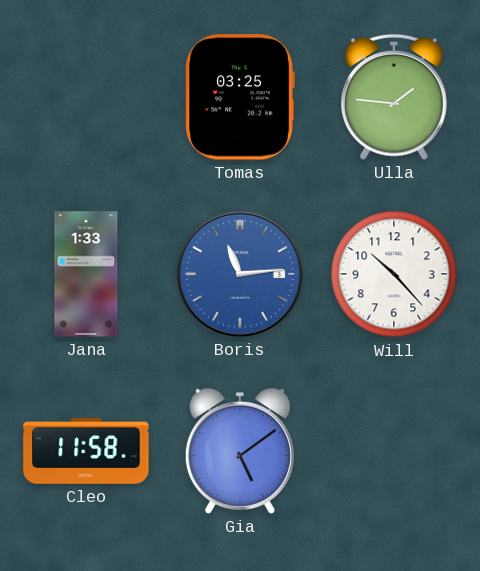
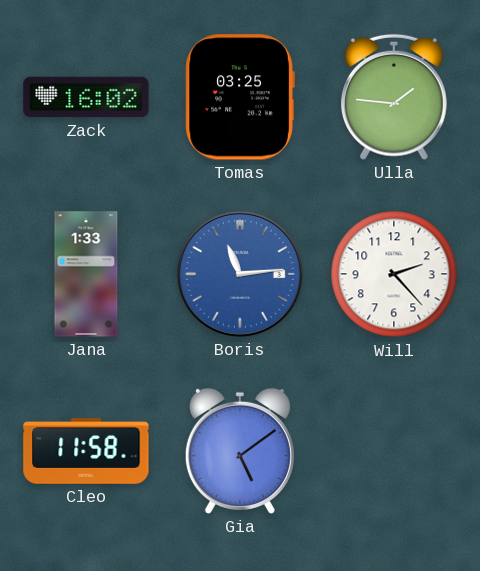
Zack: none -> 16:02
Will: 10:23 -> 2:23
